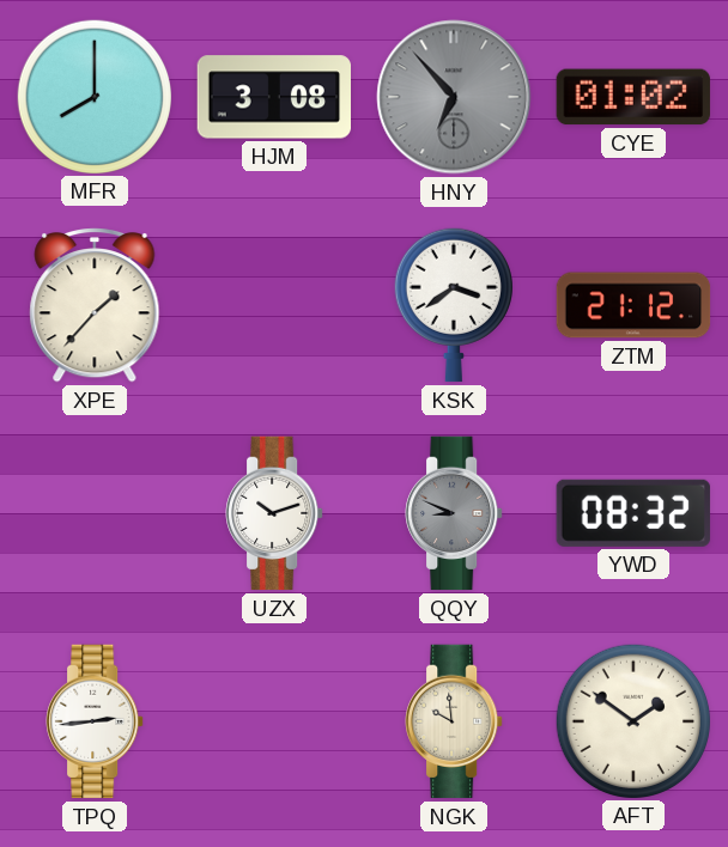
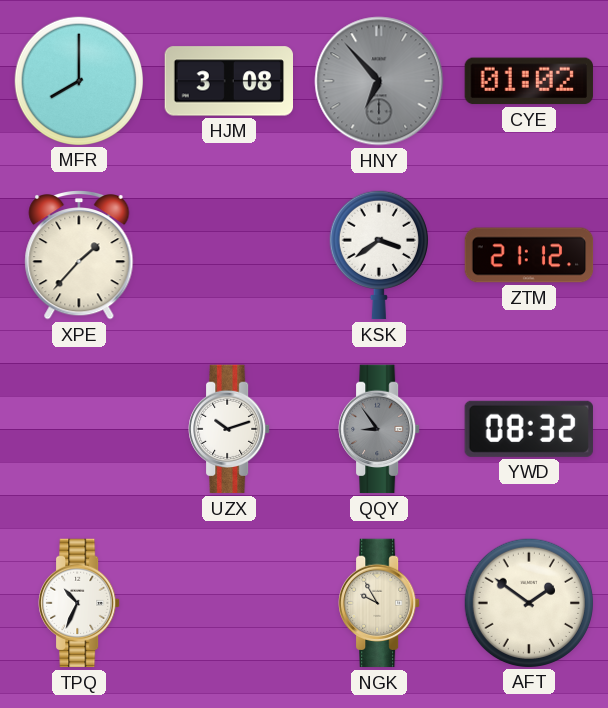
QQY: 8:49 -> 8:54
TPQ: 2:44 -> 10:34
NGK: 9:59 -> 9:55
